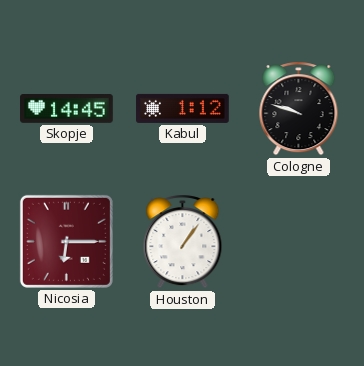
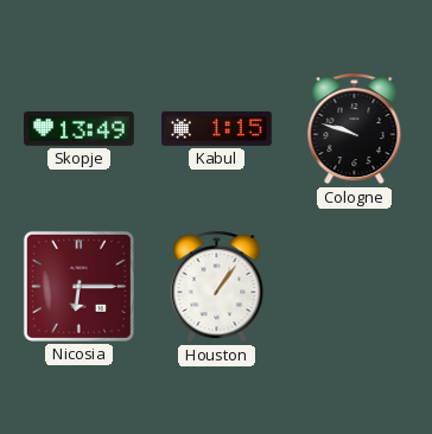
Skopje: 14:45 -> 13:49
Kabul: 1:12 -> 1:15
